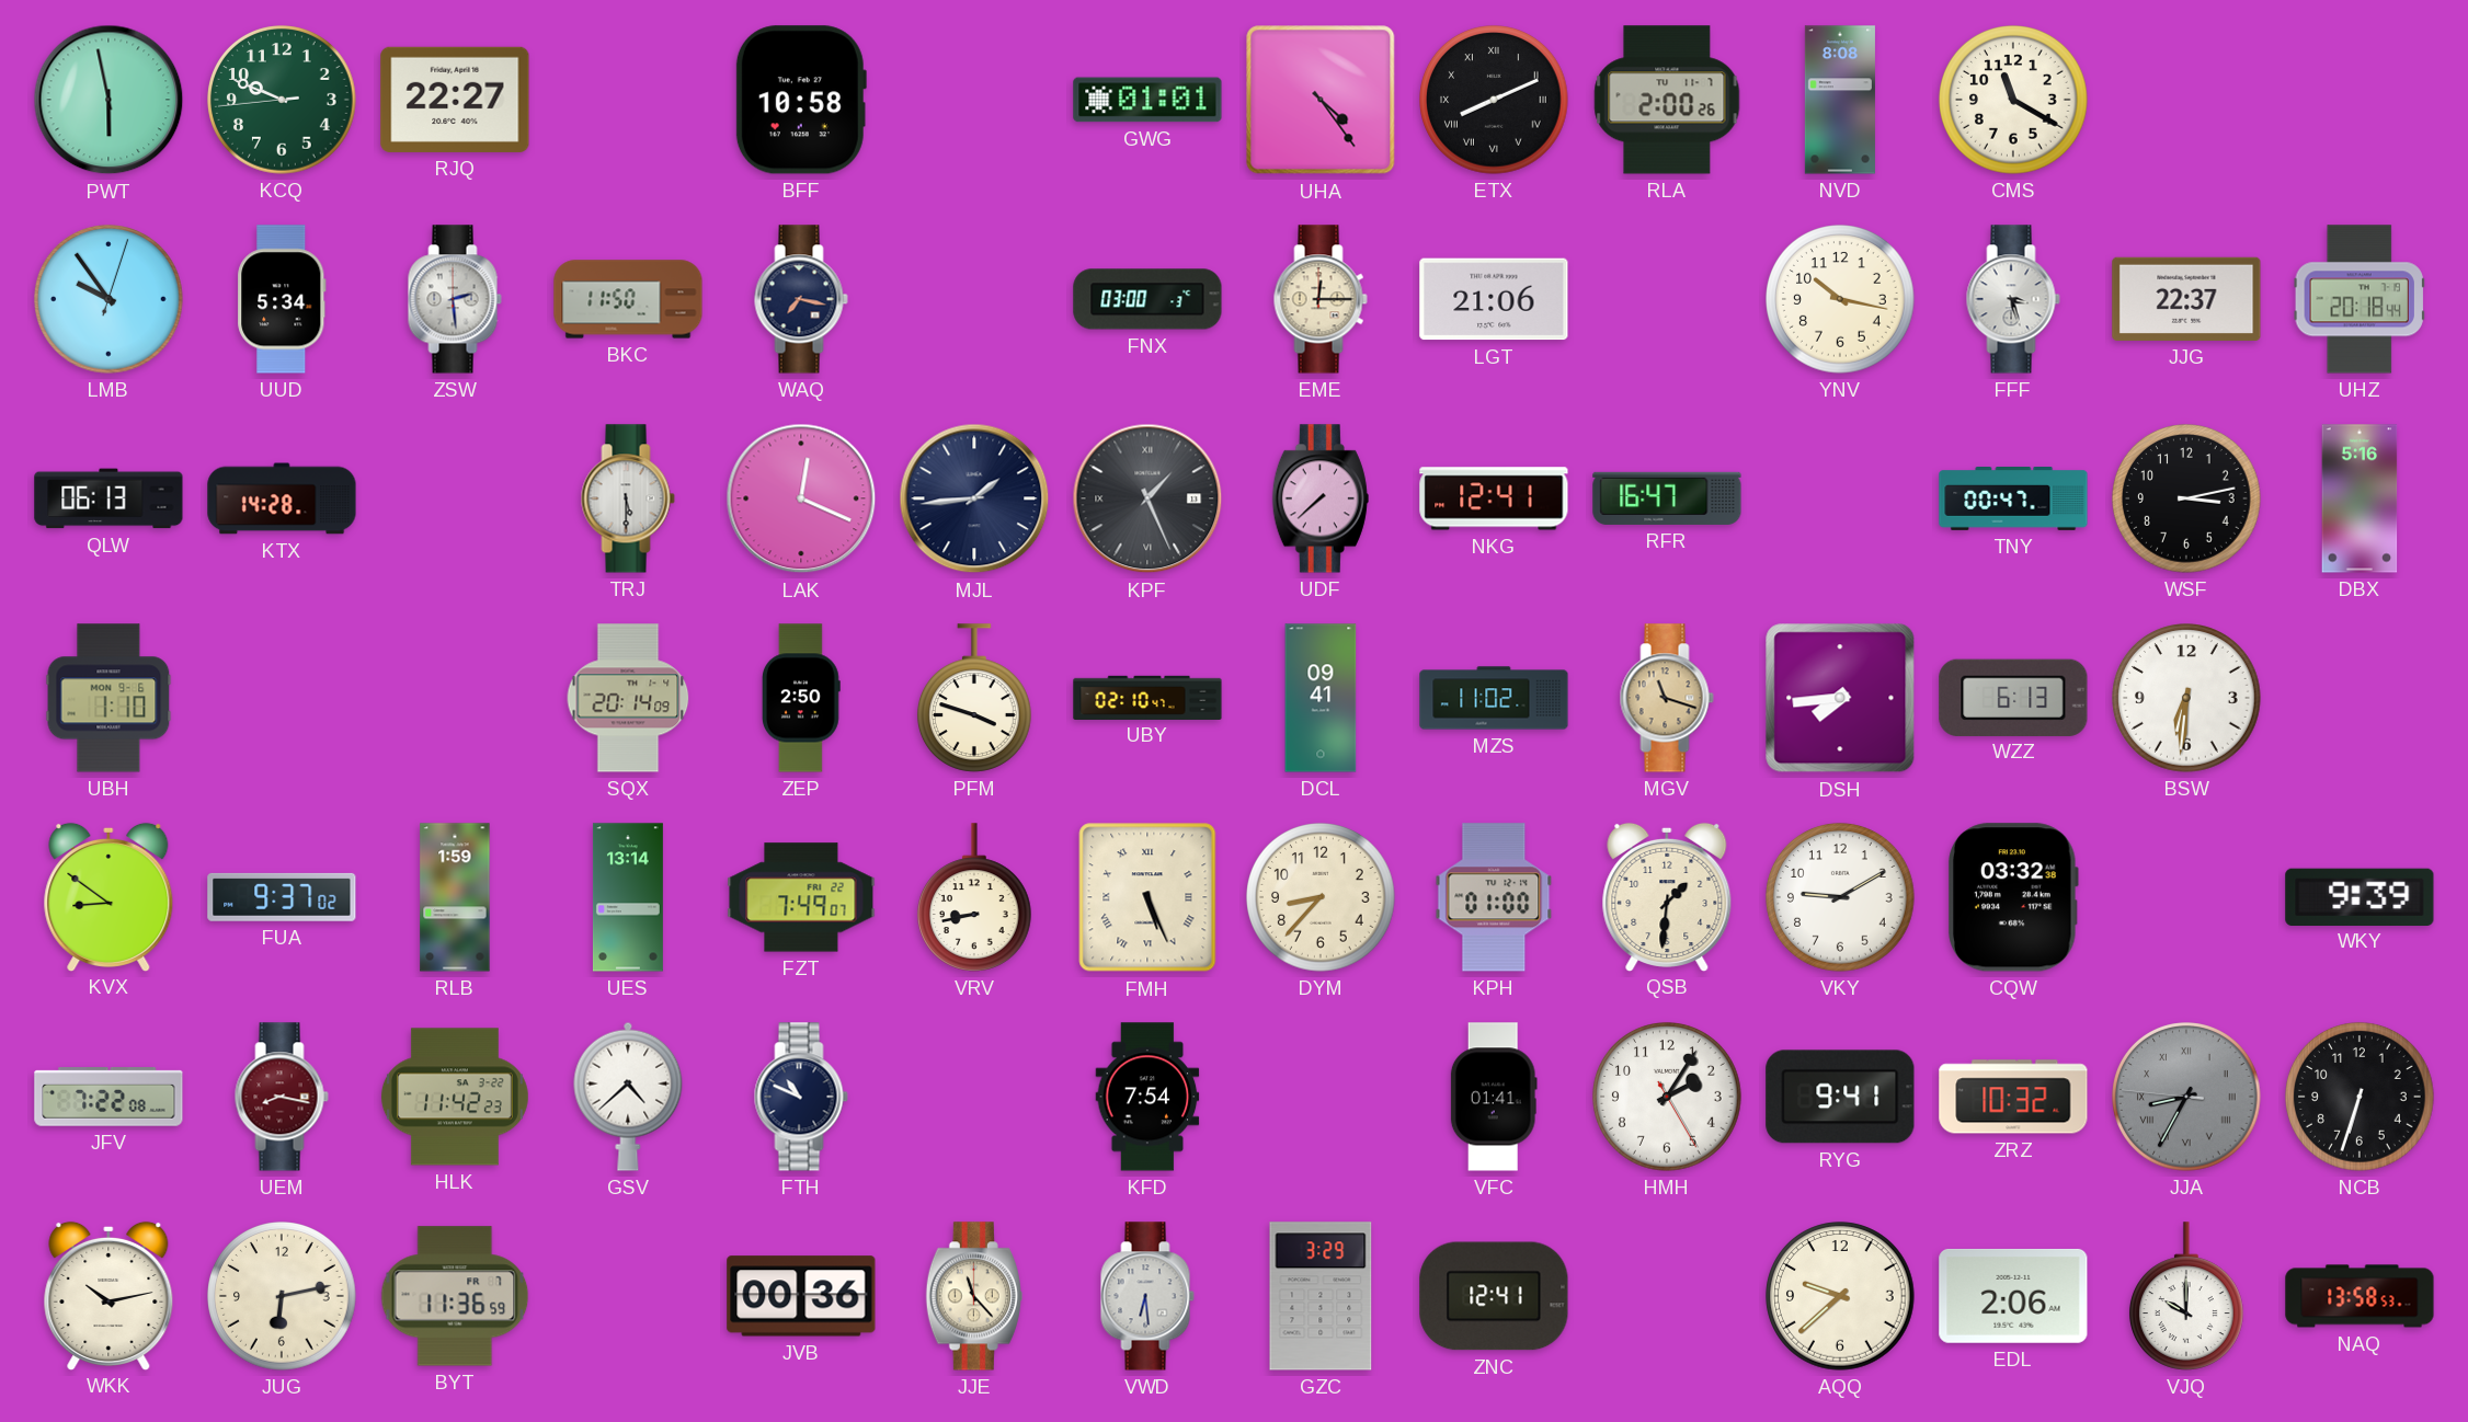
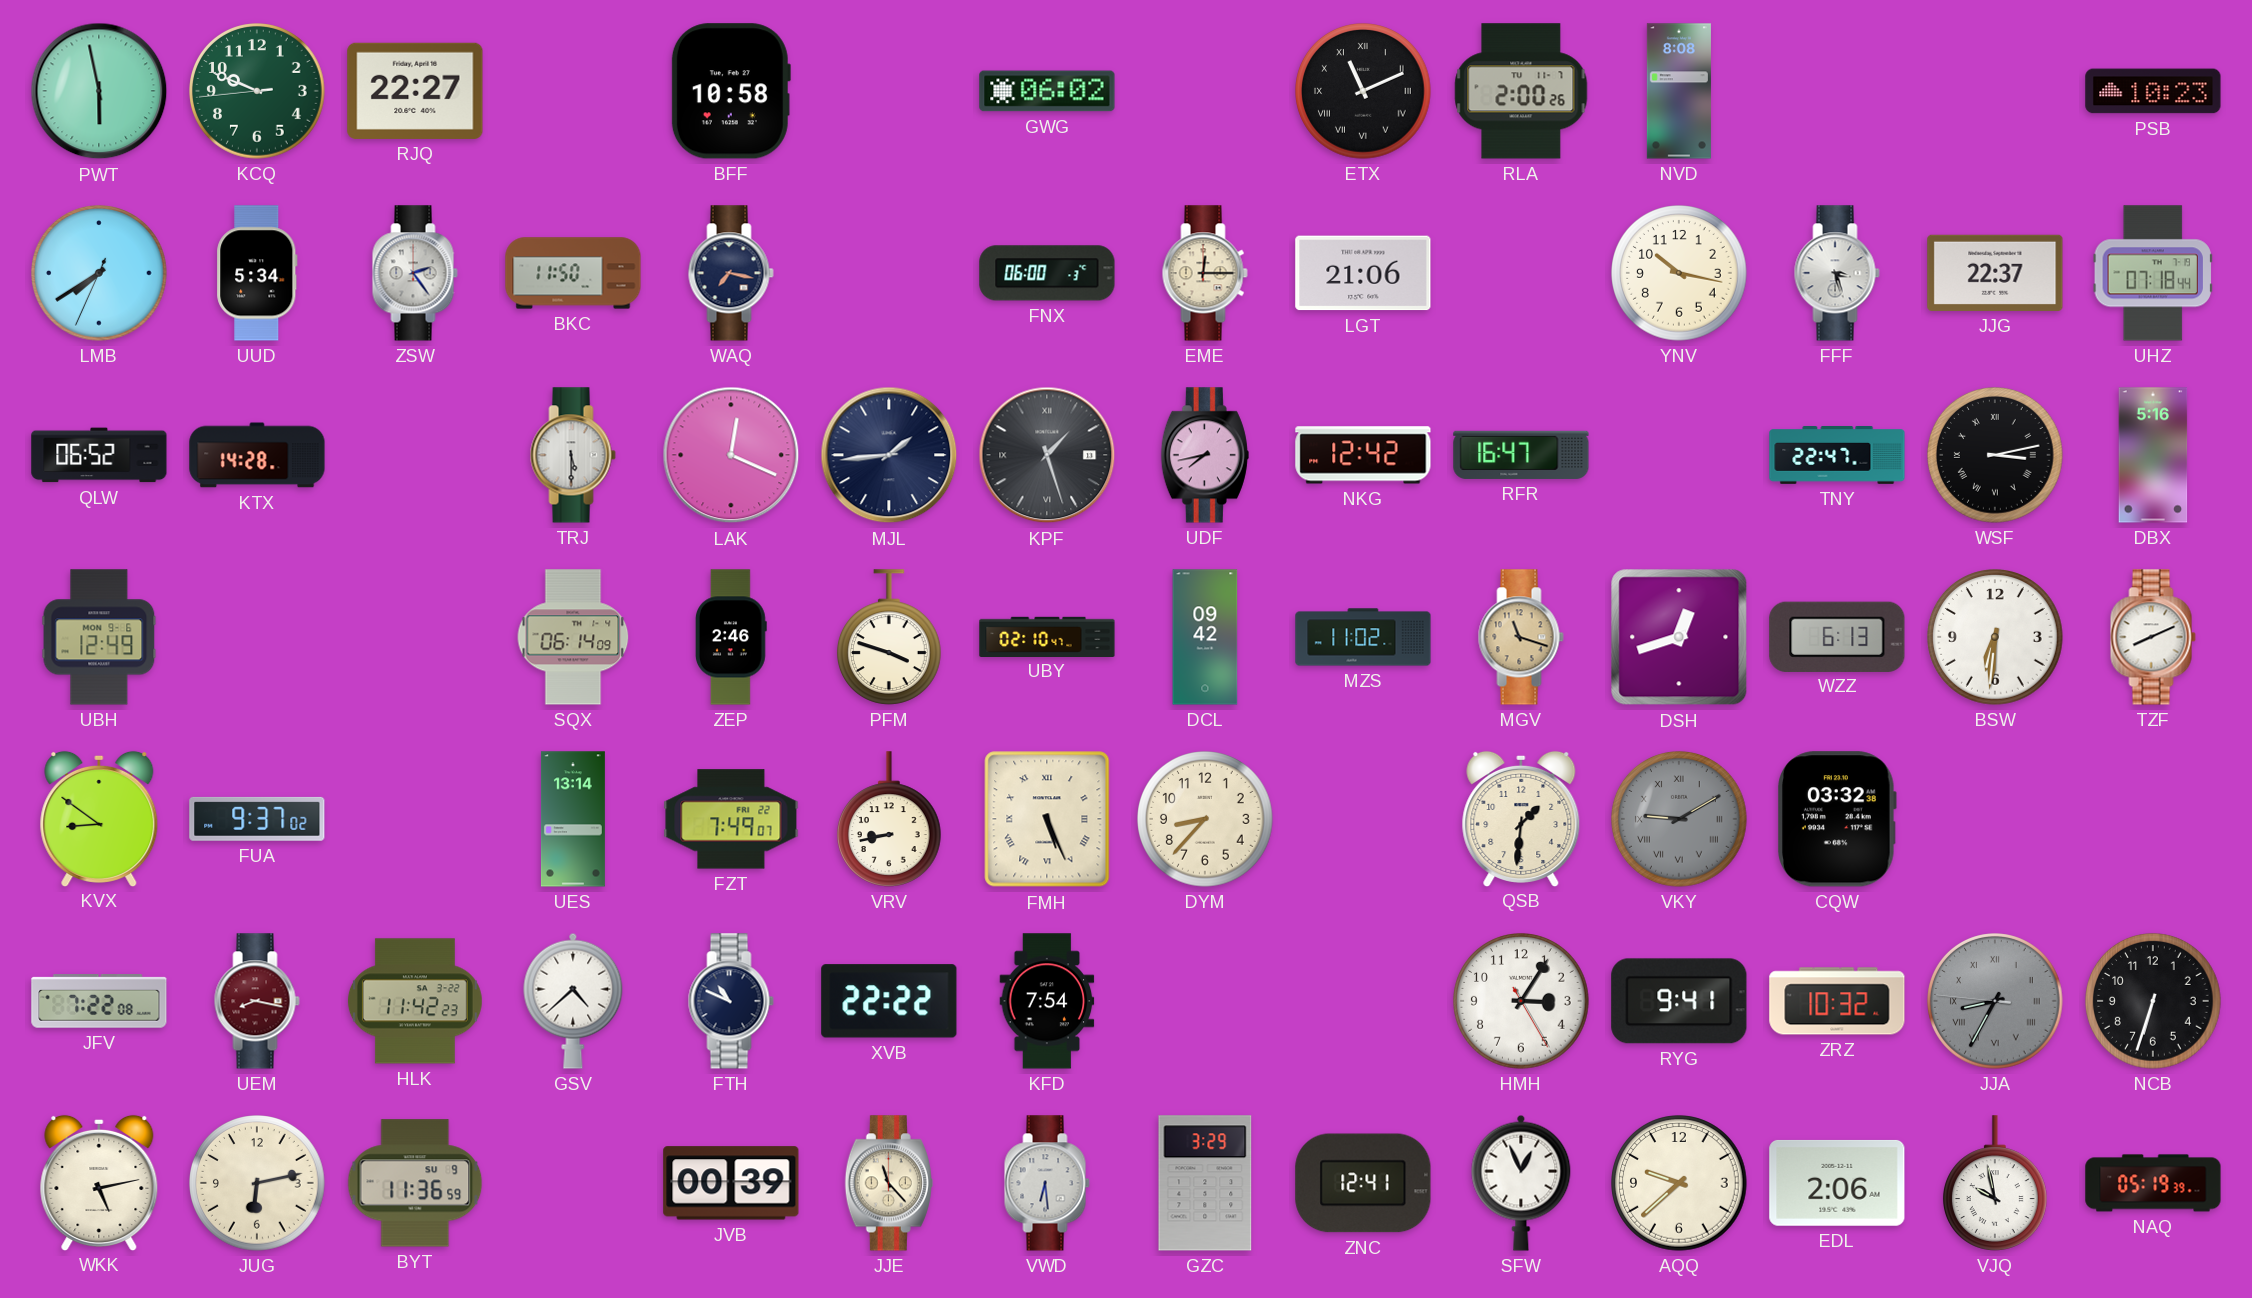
GWG: 01:01 -> 06:02
UHA: 4:24 -> none
ETX: 8:11 -> 11:11
CMS: 11:20 -> none
PSB: none -> 10:23
LMB: 9:54 -> 7:39
ZSW: 2:29 -> 2:24
FNX: 03:00 -> 06:00
UHZ: 20:18 -> 07:18
QLW: 06:13 -> 06:52
KPF: 1:26 -> 1:27
UDF: 7:38 -> 7:43
NKG: 12:41 -> 12:42
TNY: 00:47 -> 22:47
WSF numerals: Arabic -> Roman
UBH: 1:10 -> 12:49
SQX: 20:14 -> 06:14
ZEP: 2:50 -> 2:46
DCL: 09:41 -> 09:42
DSH: 7:44 -> 12:42
TZF: none -> 8:11
RLB: 1:59 -> none
KPH: 01:00 -> none
VKY dial: white -> grey
VKY numerals: Arabic -> Roman
WKY: 9:39 -> none
XVB: none -> 22:22
VFC: 01:41 -> none
HMH: 2:05 -> 3:05
WKK: 10:13 -> 5:13
BYT date: FR 7 -> SU 9
JVB: 00:36 -> 00:39
SFW: none -> 12:56
VJQ: 10:00 -> 9:58
NAQ: 13:58 -> 05:19
